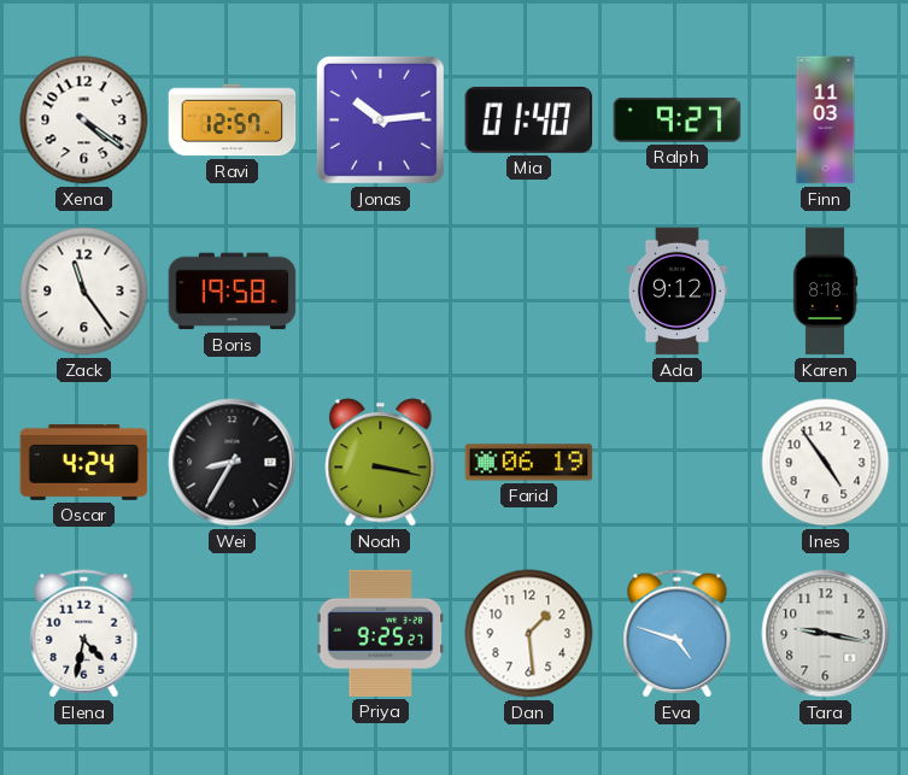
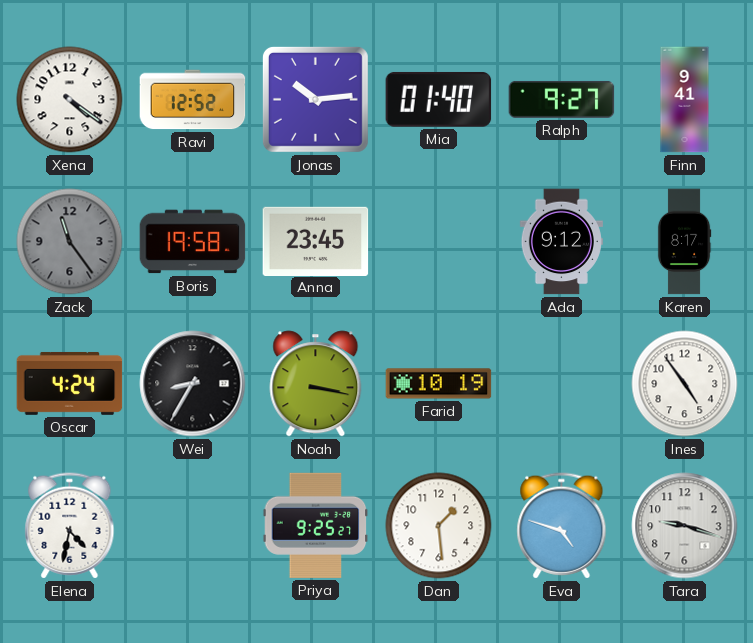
Ravi: 12:57 -> 12:52
Finn: 11:03 -> 9:41
Zack dial: white -> grey
Anna: none -> 23:45
Karen: 8:18 -> 8:17
Farid: 06:19 -> 10:19
Tara: 9:17 -> 9:18
